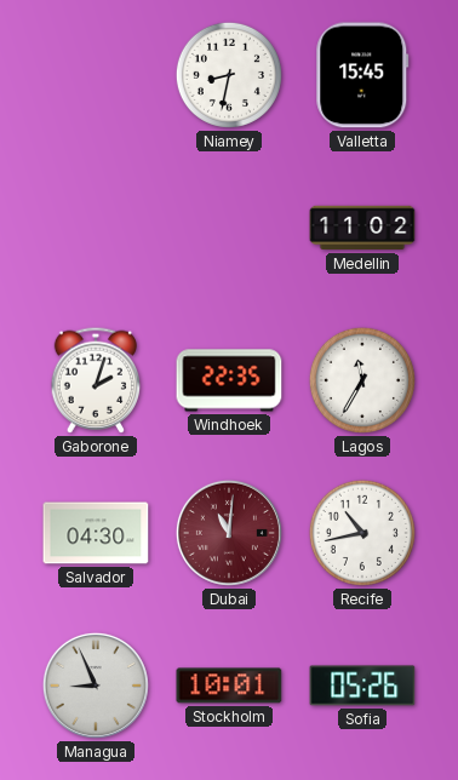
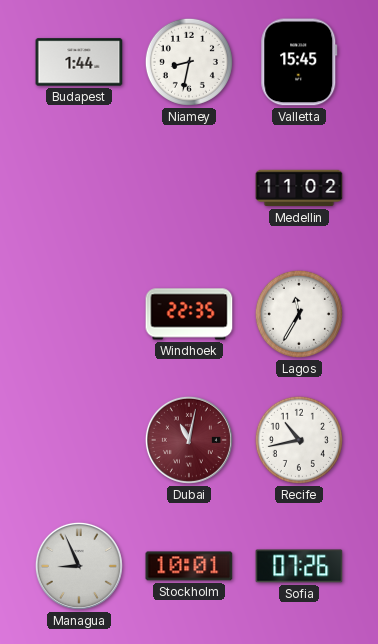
Budapest: none -> 1:44
Gaborone: 2:03 -> none
Salvador: 04:30 -> none
Dubai: 11:01 -> 11:02
Sofia: 05:26 -> 07:26
